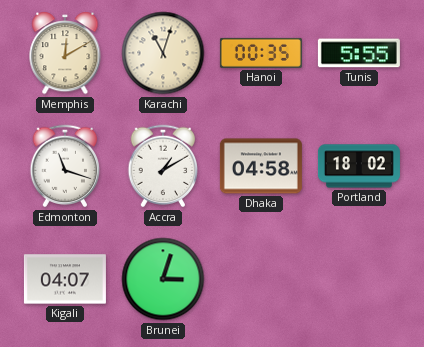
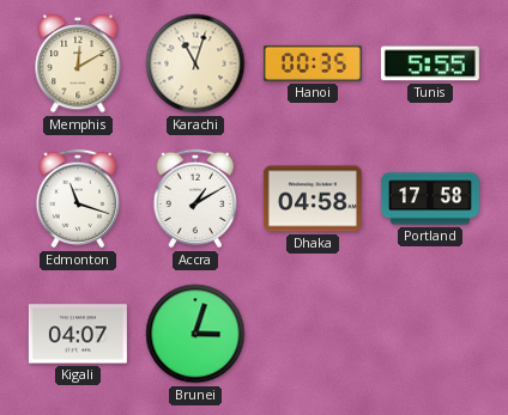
Portland: 18:02 -> 17:58
